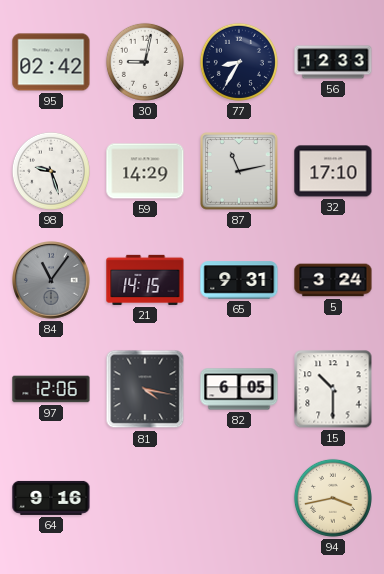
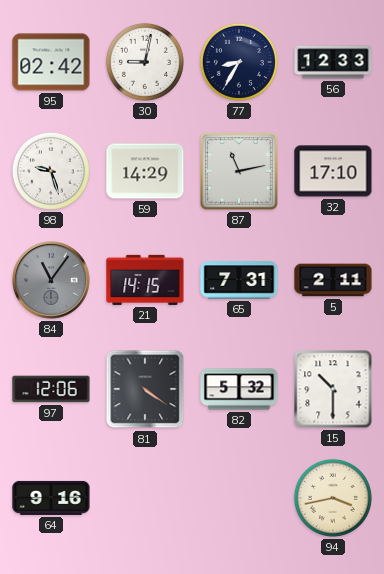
65: 9:31 -> 7:31
5: 3:24 -> 2:11
81: 4:17 -> 4:21
82: 6:05 -> 5:32
